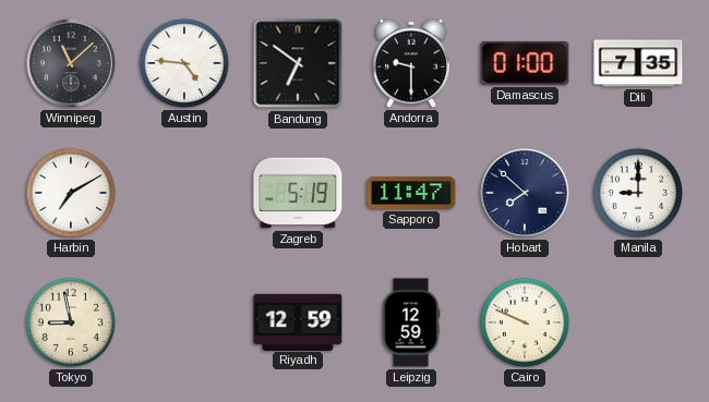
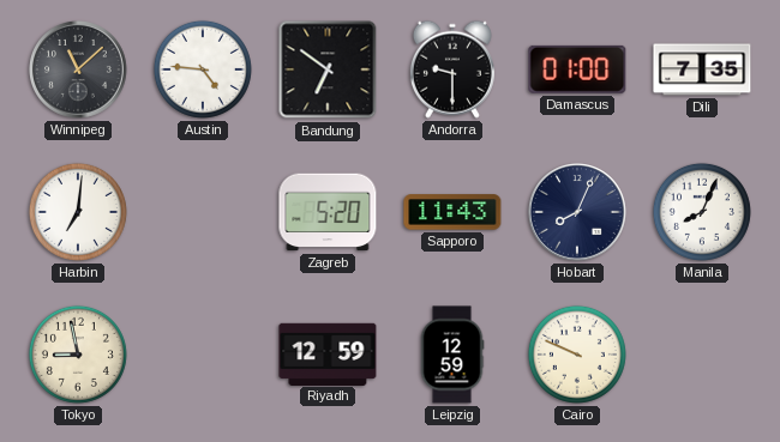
Harbin: 7:10 -> 7:01
Zagreb: 5:19 -> 5:20
Sapporo: 11:47 -> 11:43
Hobart: 7:52 -> 8:04
Manila: 9:00 -> 8:04
